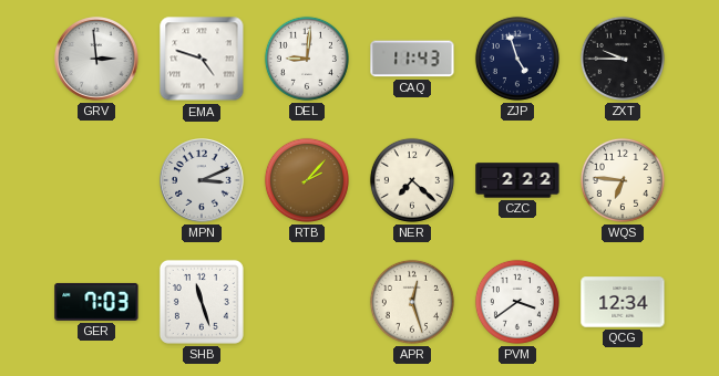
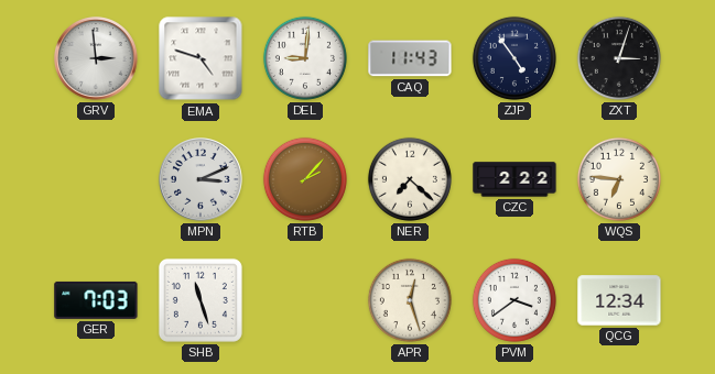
ZJP: 4:57 -> 4:54
ZXT: 9:45 -> 3:03
